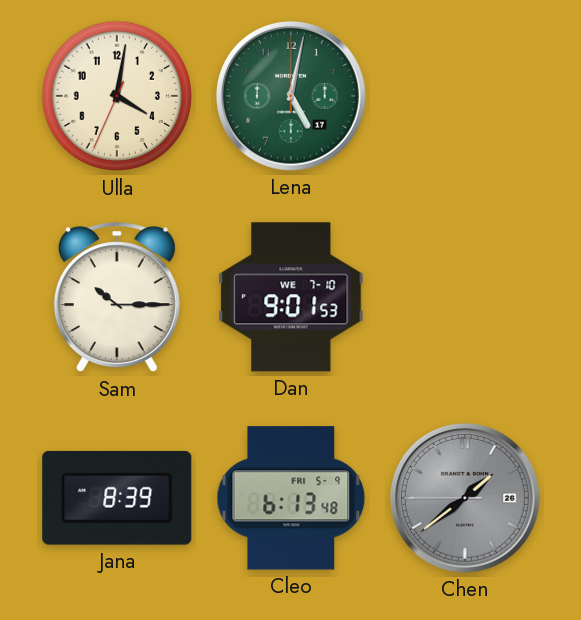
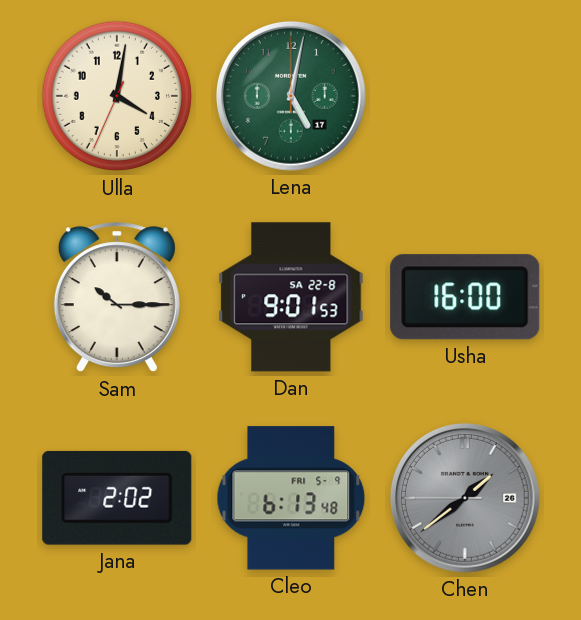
Dan date: WE 7-10 -> SA 22-8
Usha: none -> 16:00
Jana: 8:39 -> 2:02
